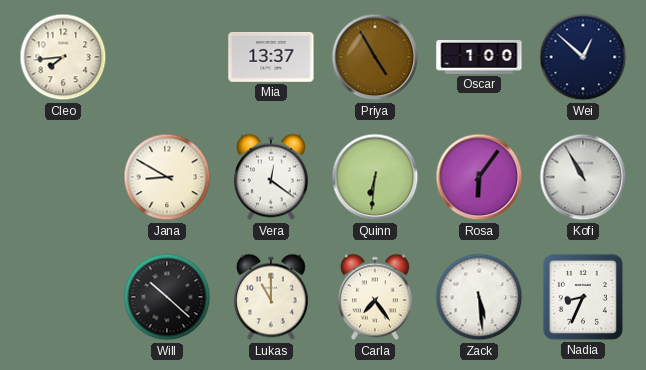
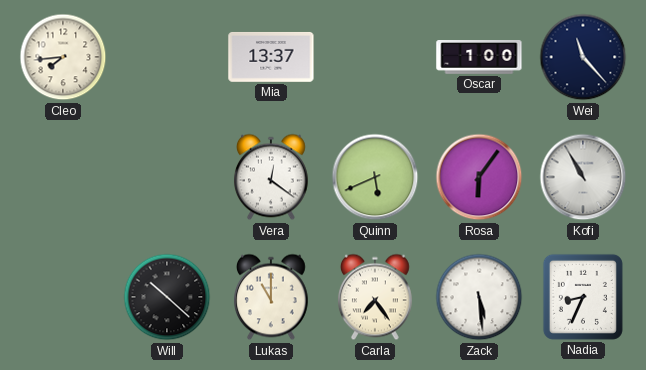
Priya: 4:55 -> none
Wei: 12:52 -> 11:23
Jana: 8:50 -> none
Quinn: 6:31 -> 5:41
